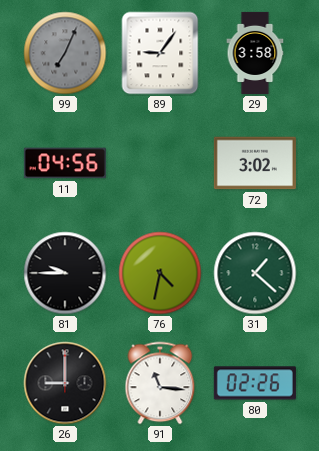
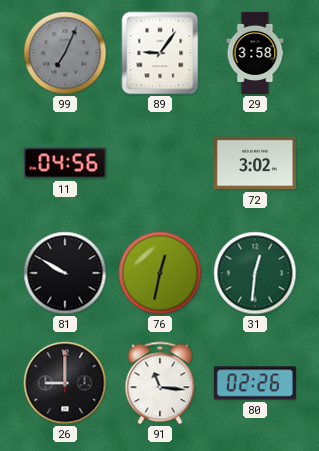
81: 9:45 -> 9:50
76: 4:32 -> 12:32
31: 1:22 -> 12:31
